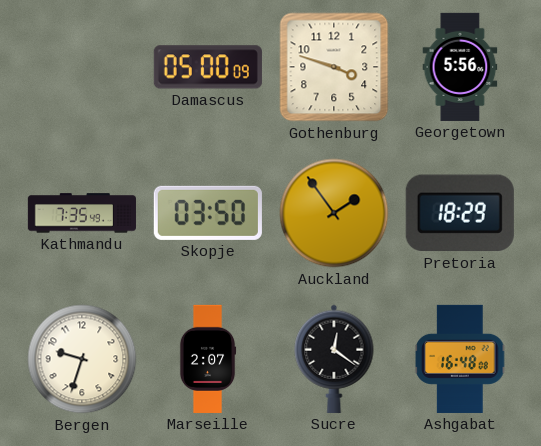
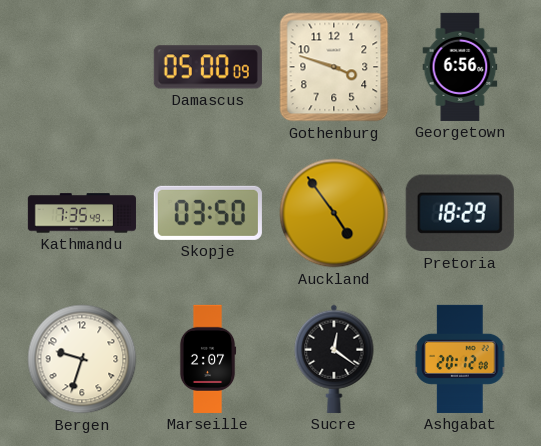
Georgetown: 5:56 -> 6:56
Auckland: 1:54 -> 4:54
Ashgabat: 16:48 -> 20:12
